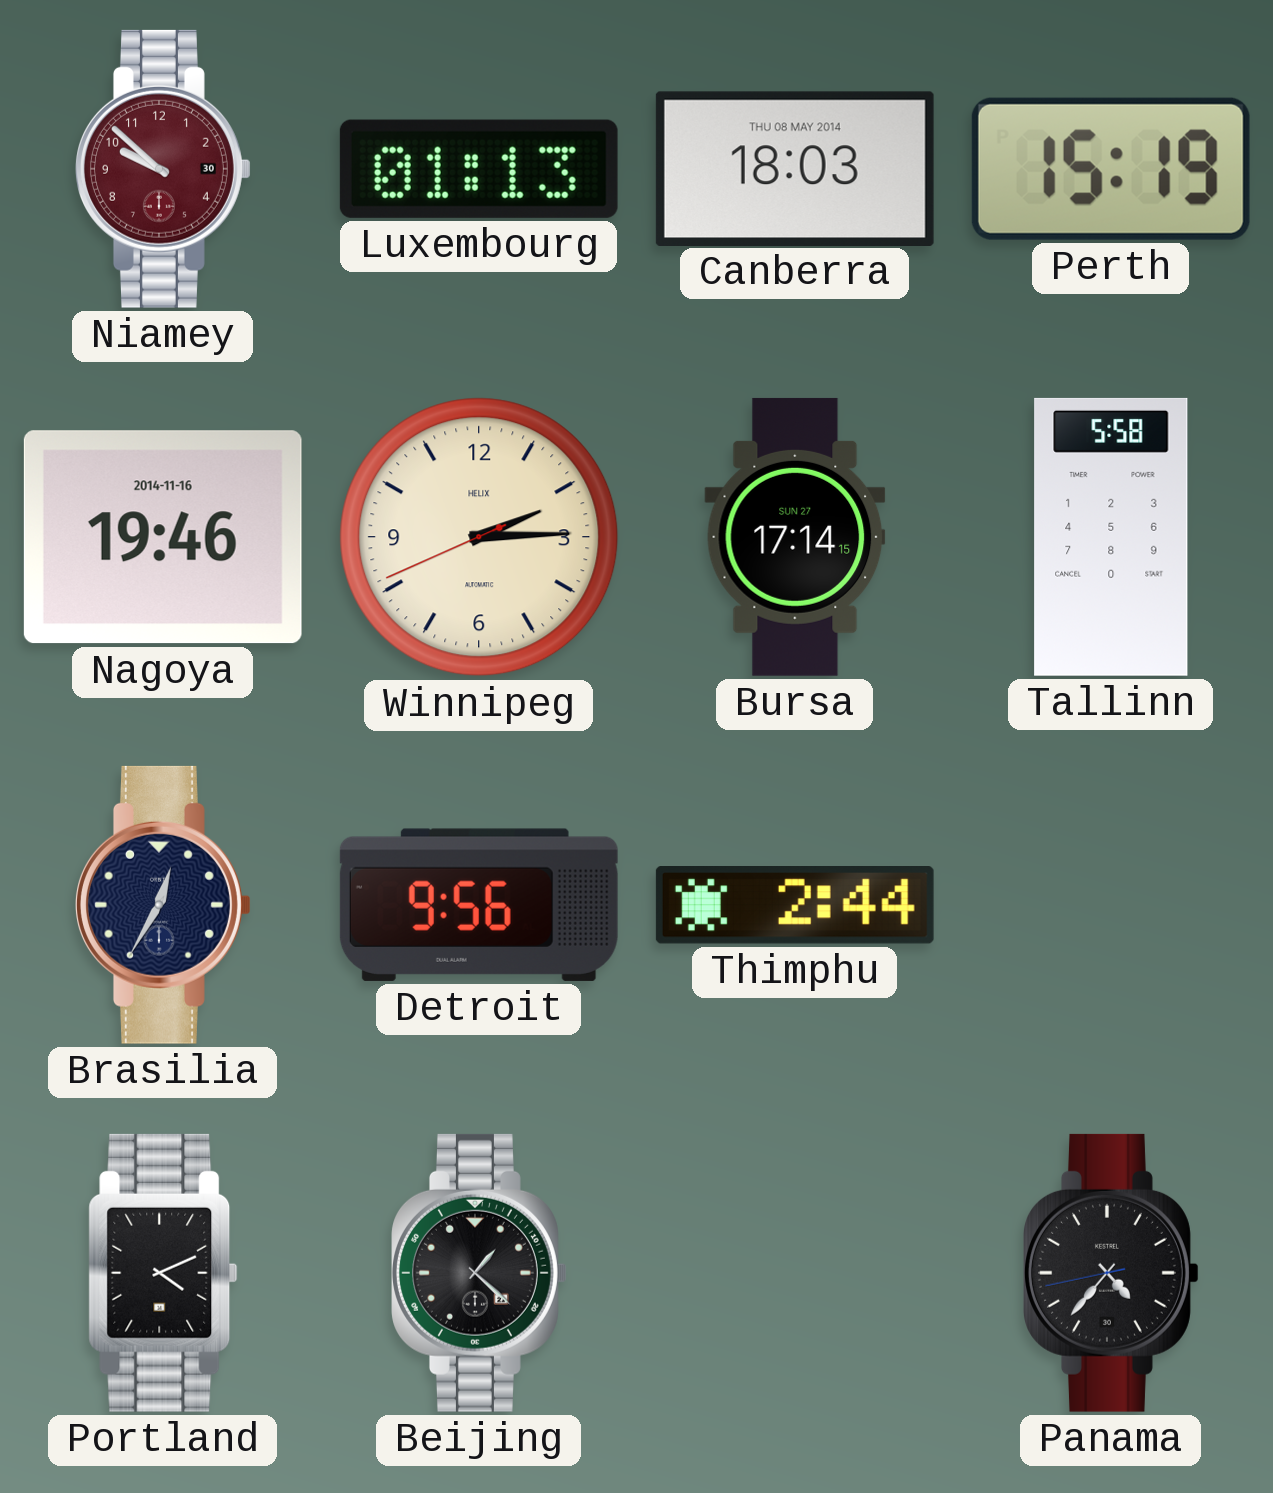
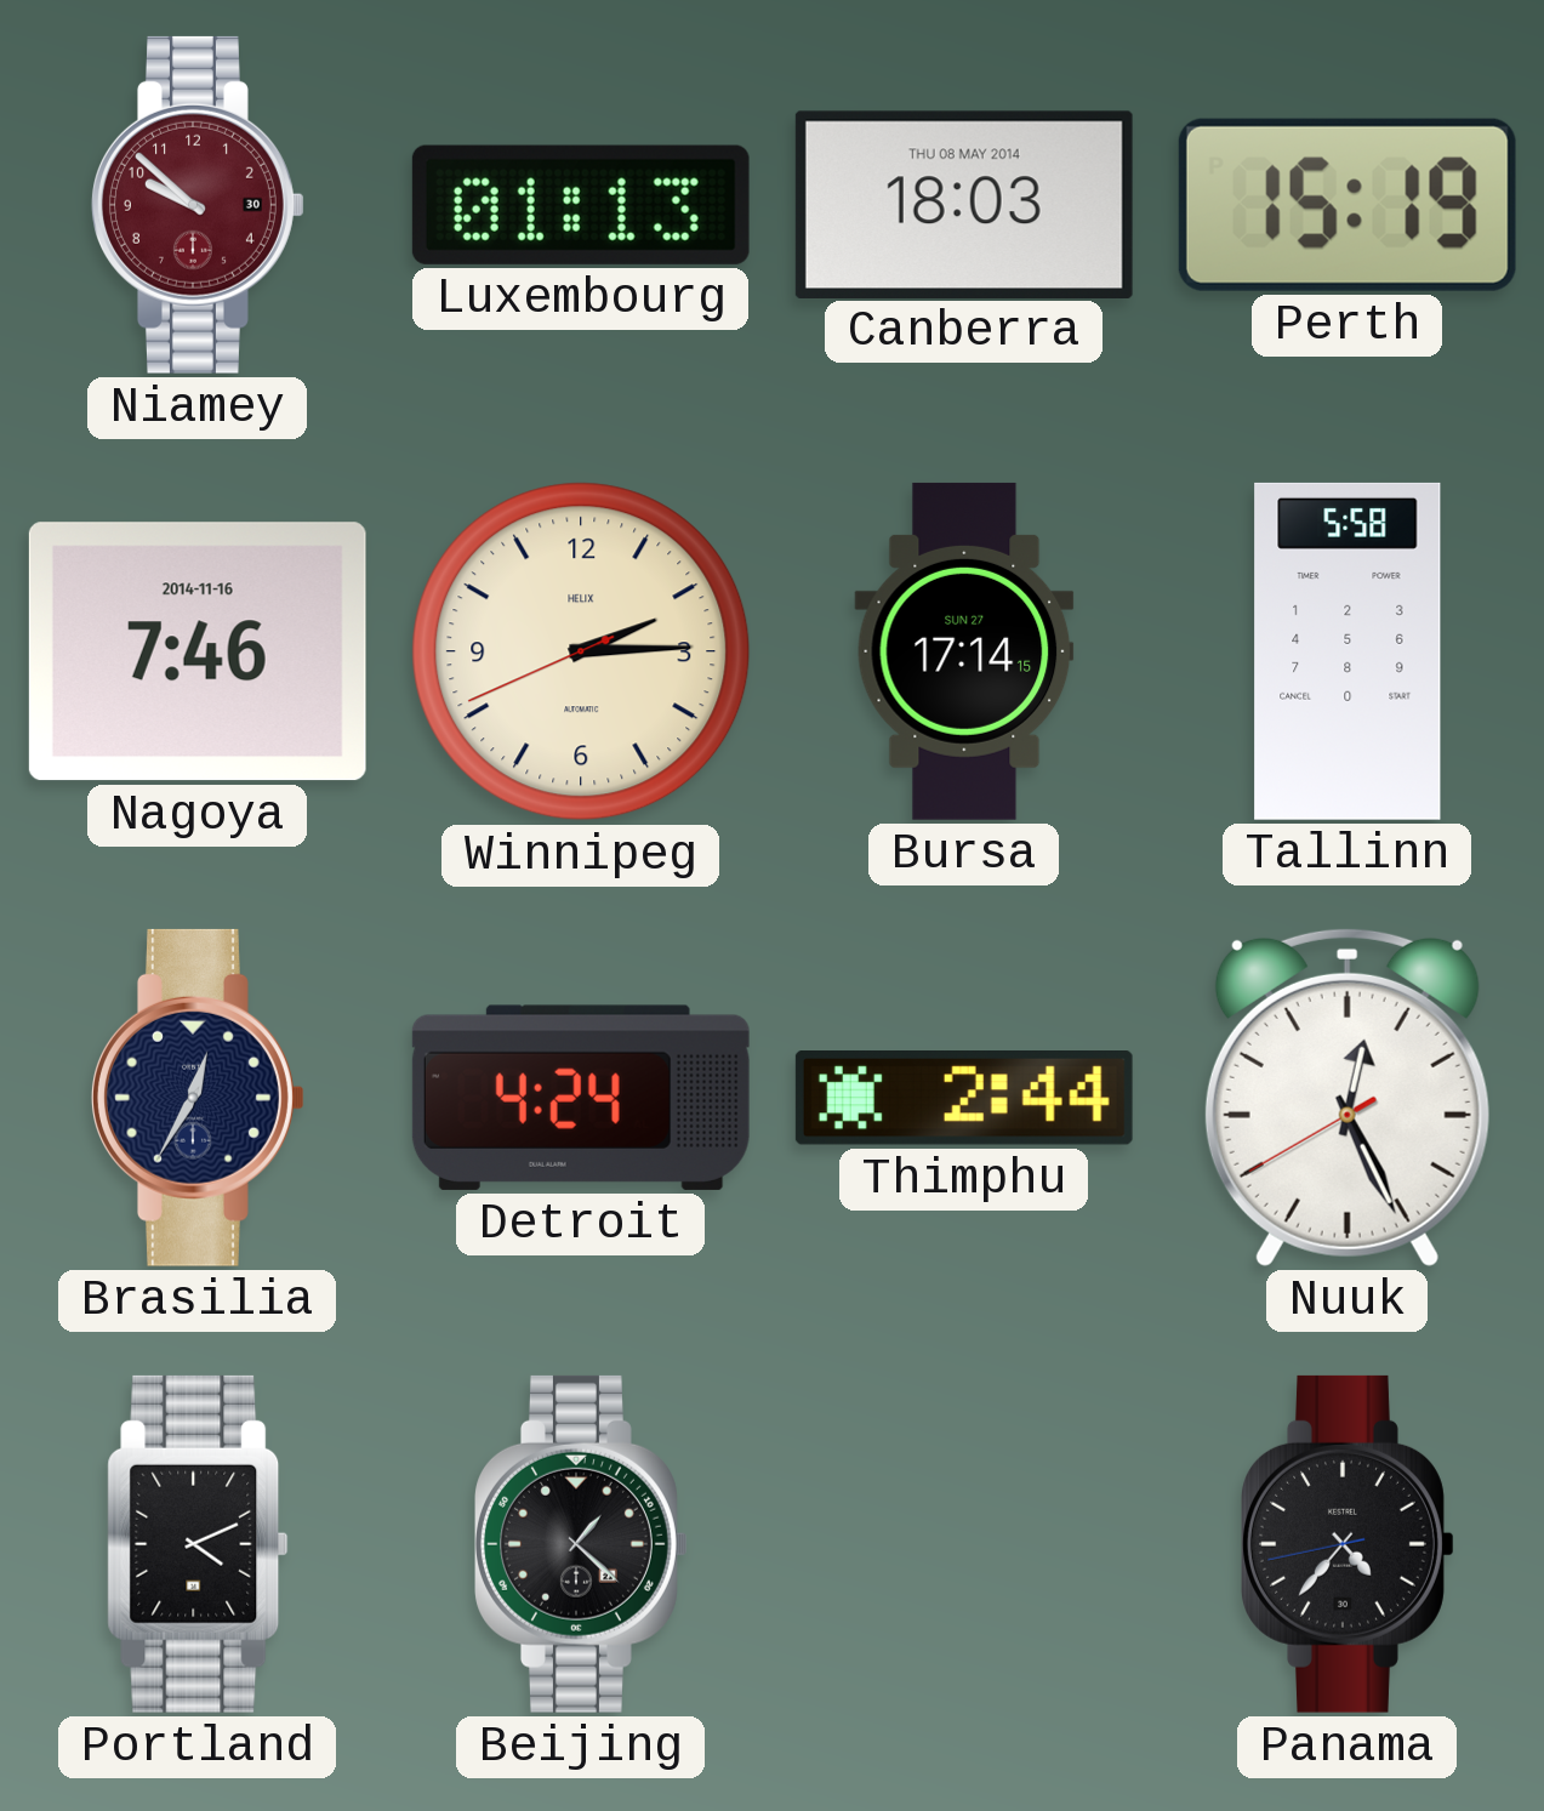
Nagoya: 19:46 -> 7:46
Detroit: 9:56 -> 4:24
Nuuk: none -> 12:25
